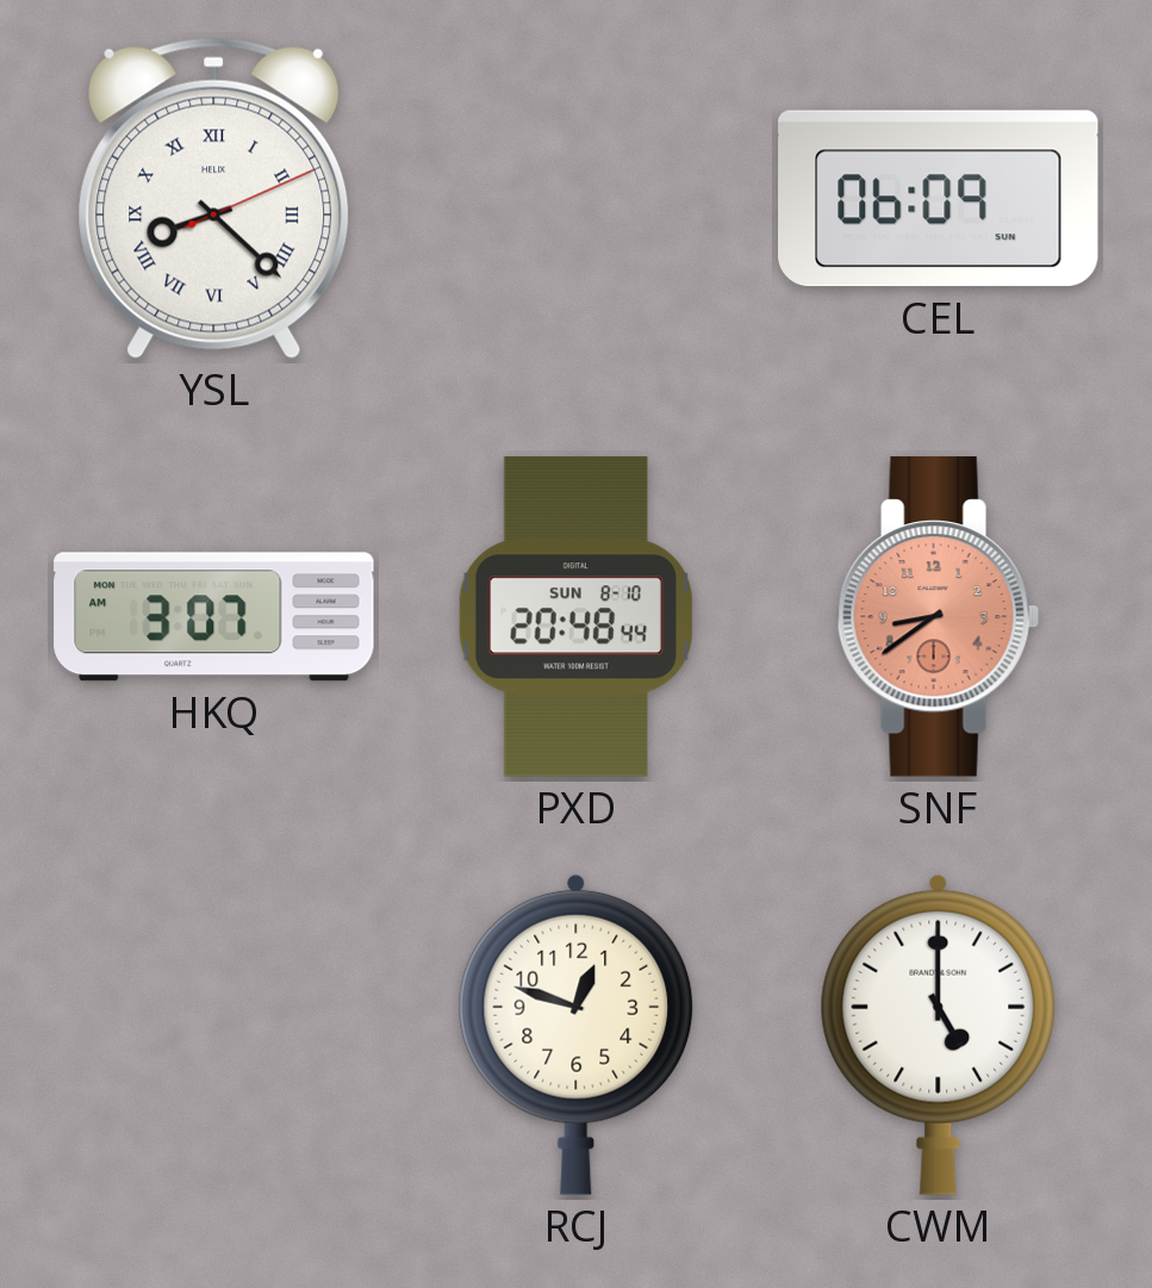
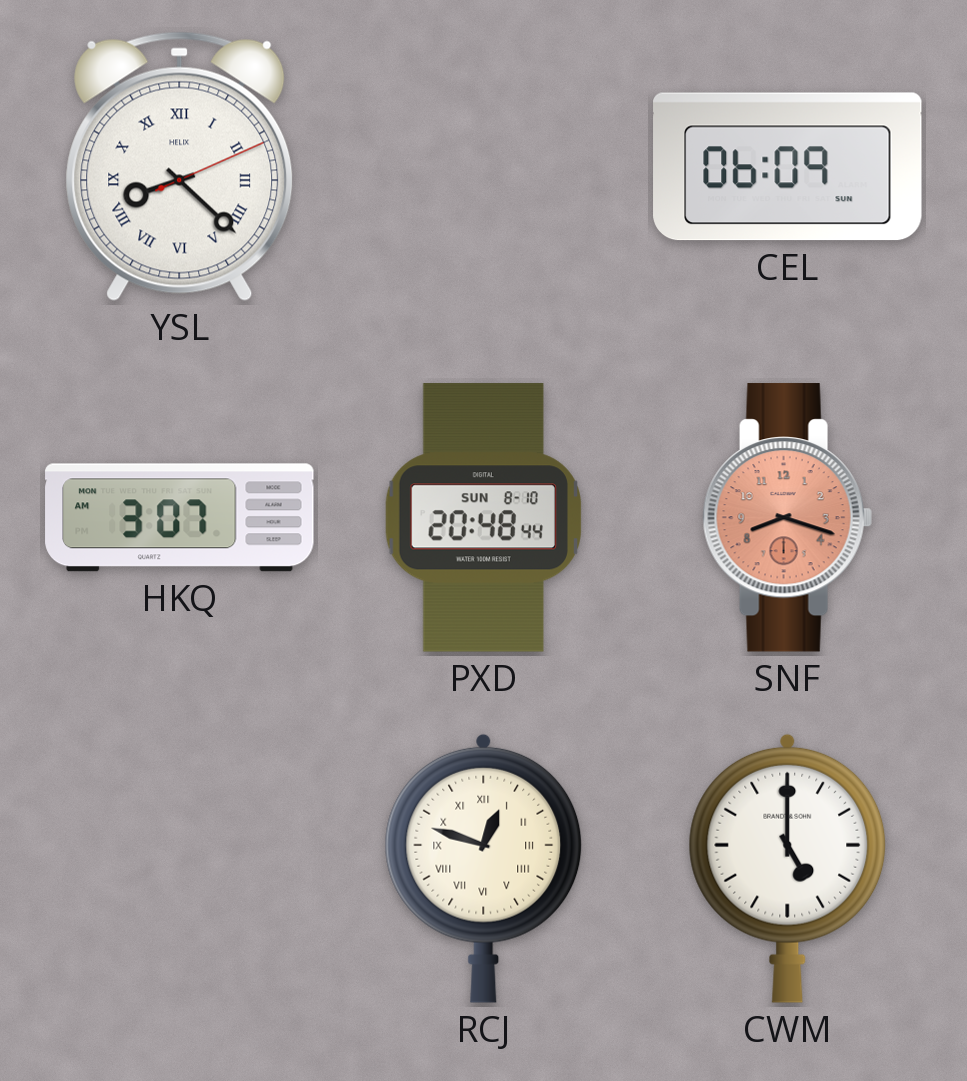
SNF: 8:39 -> 8:18
RCJ numerals: Arabic -> Roman
